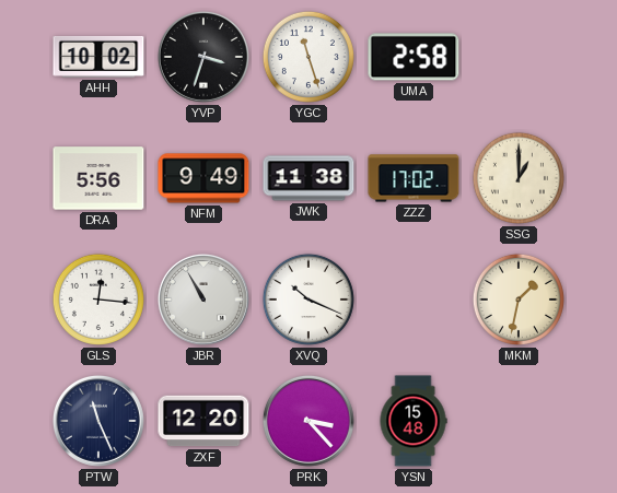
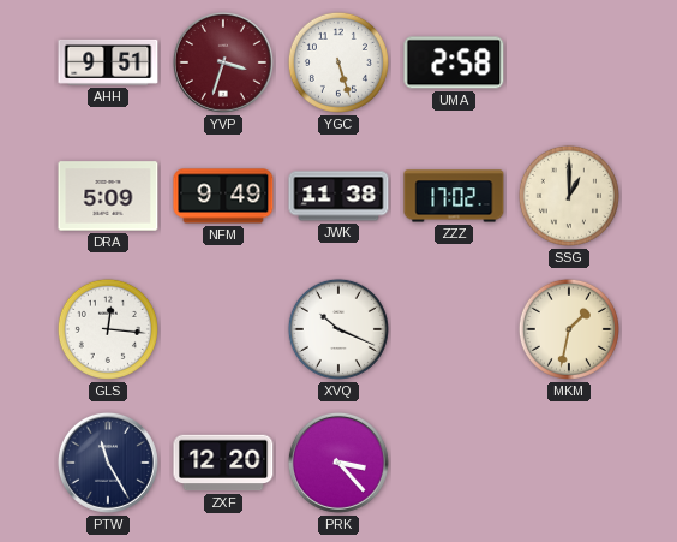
AHH: 10:02 -> 9:51
YVP dial: black -> burgundy
YGC: 11:27 -> 5:27
DRA: 5:56 -> 5:09
JBR: 10:55 -> none
PTW: 11:26 -> 11:25
YSN: 15:48 -> none
